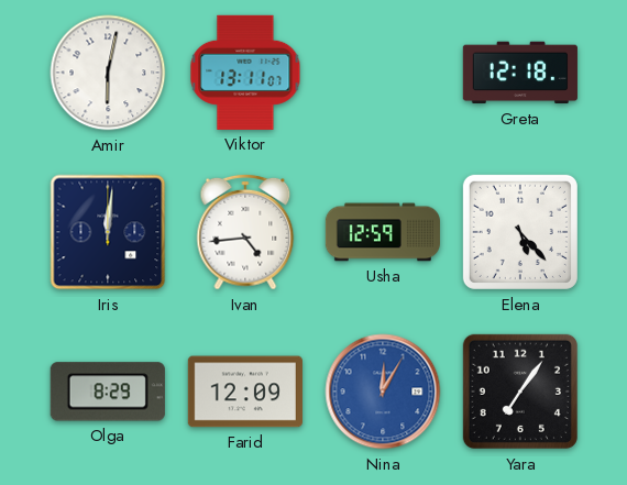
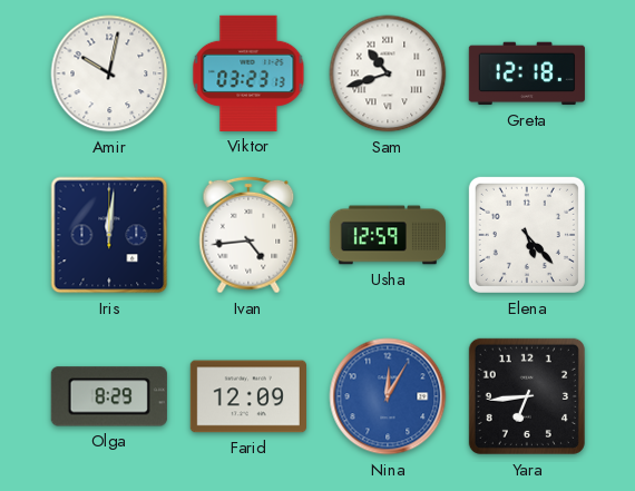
Amir: 6:02 -> 10:02
Viktor: 13:11 -> 03:23
Sam: none -> 10:42
Yara: 7:06 -> 6:44
